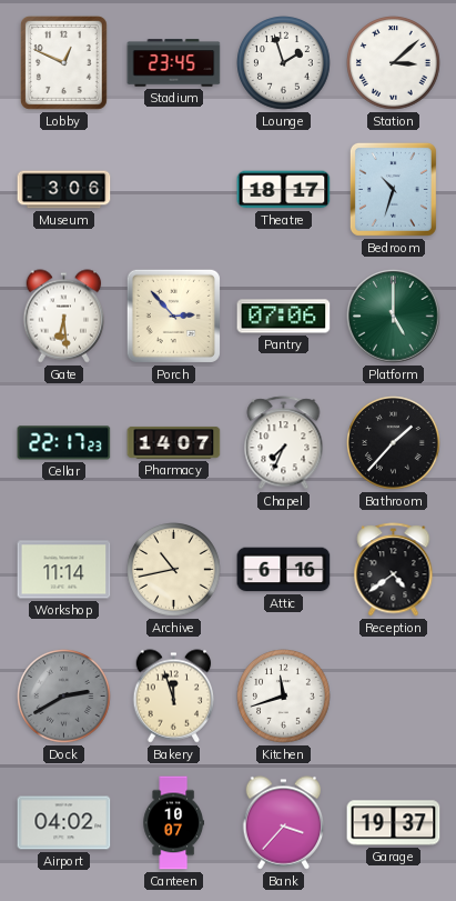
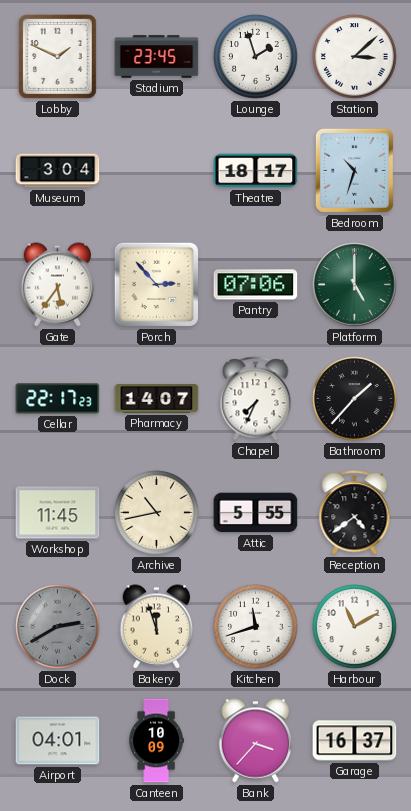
Lobby: 12:49 -> 1:49
Museum: 3:06 -> 3:04
Gate: 6:29 -> 5:36
Workshop: 11:14 -> 11:45
Attic: 6:16 -> 5:55
Harbour: none -> 11:10
Airport: 04:02 -> 04:01
Canteen: 10:07 -> 10:09
Garage: 19:37 -> 16:37
